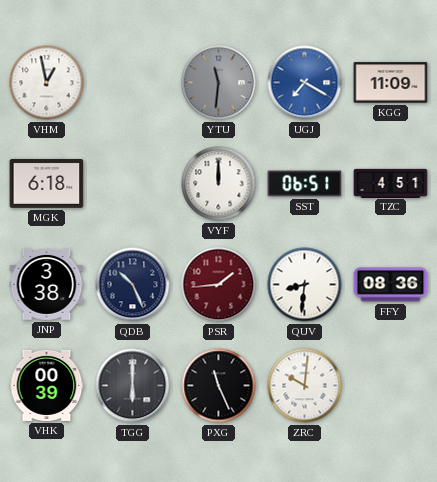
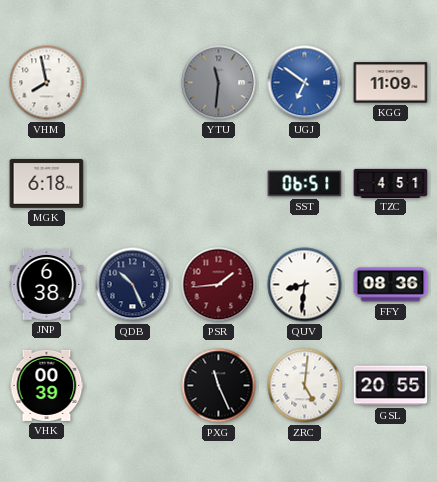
VHM: 12:58 -> 7:58
UGJ: 7:20 -> 6:51
VYF: 12:00 -> none
JNP: 3:38 -> 6:38
TGG: 6:00 -> none
ZRC: 10:01 -> 5:01
GSL: none -> 20:55
